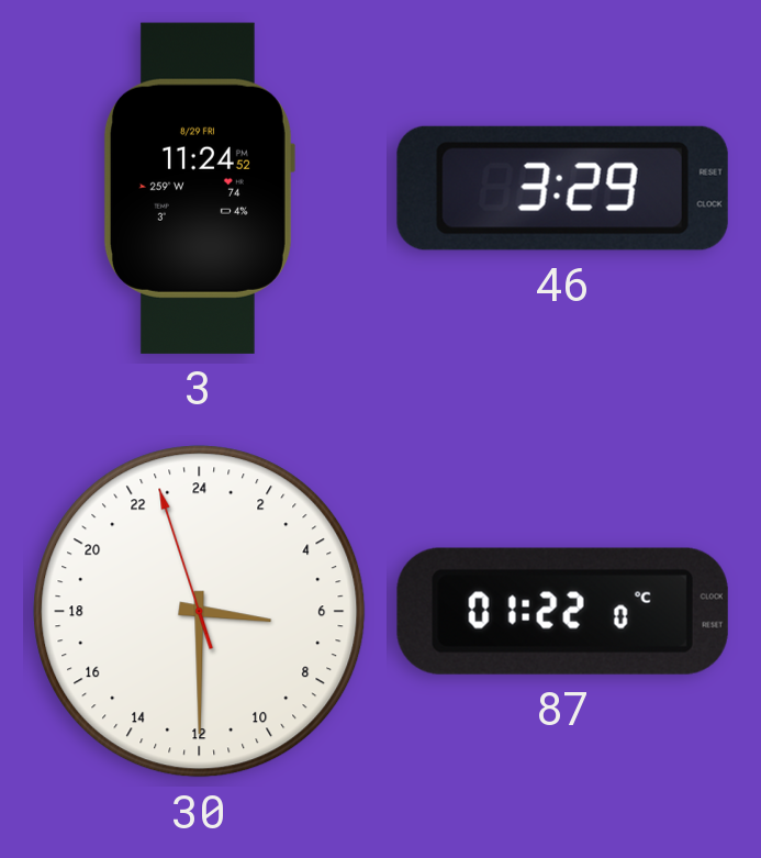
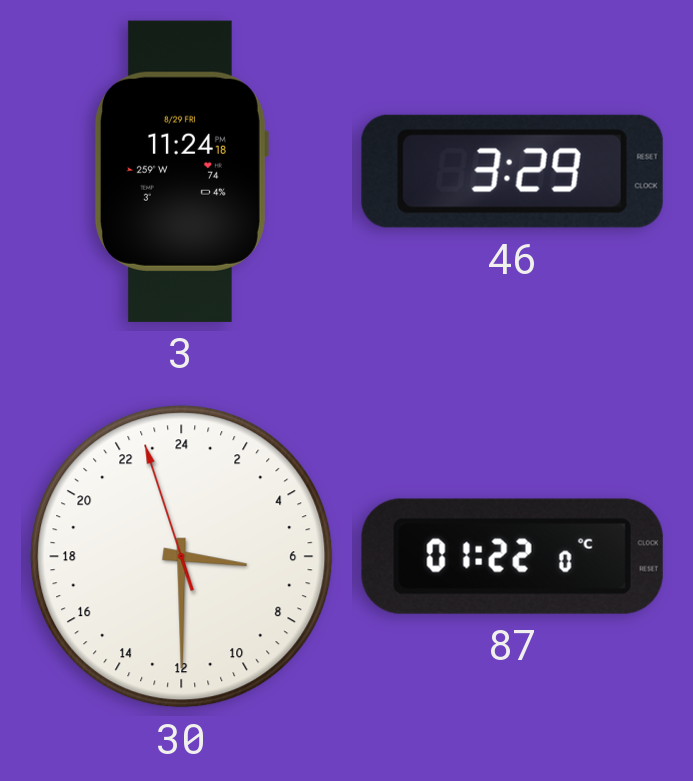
3: 11:24:52 -> 11:24:18
